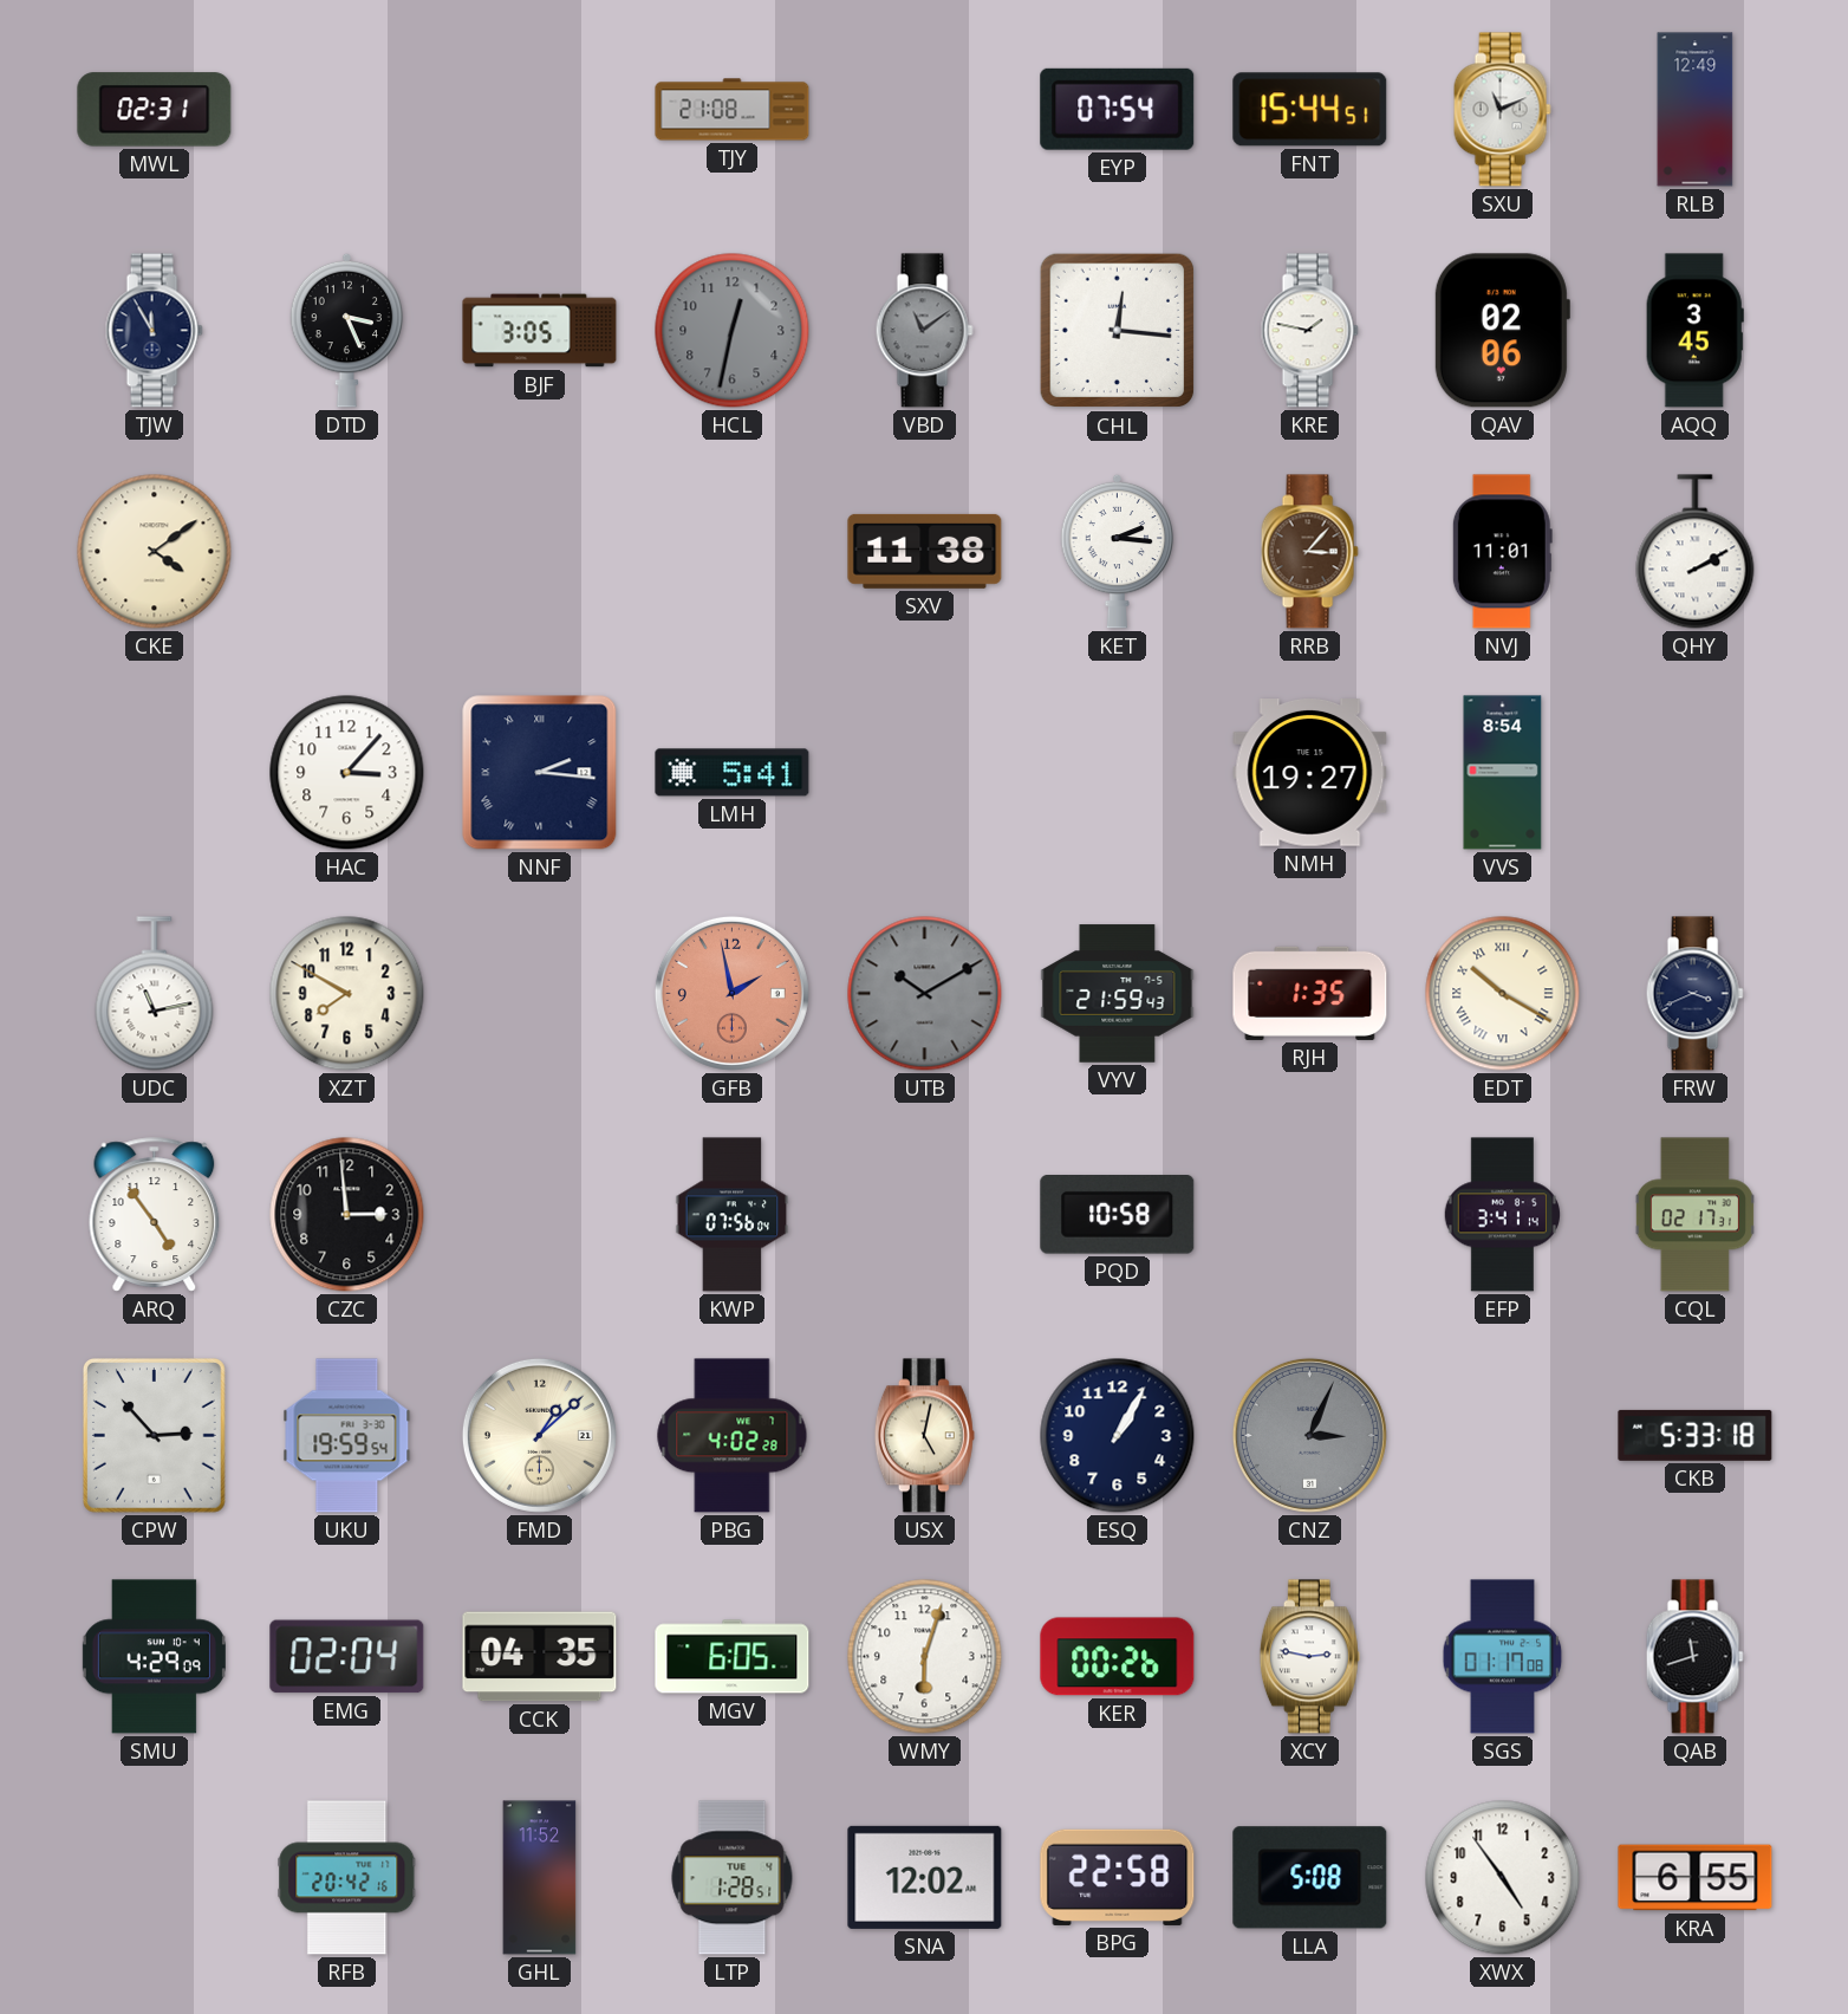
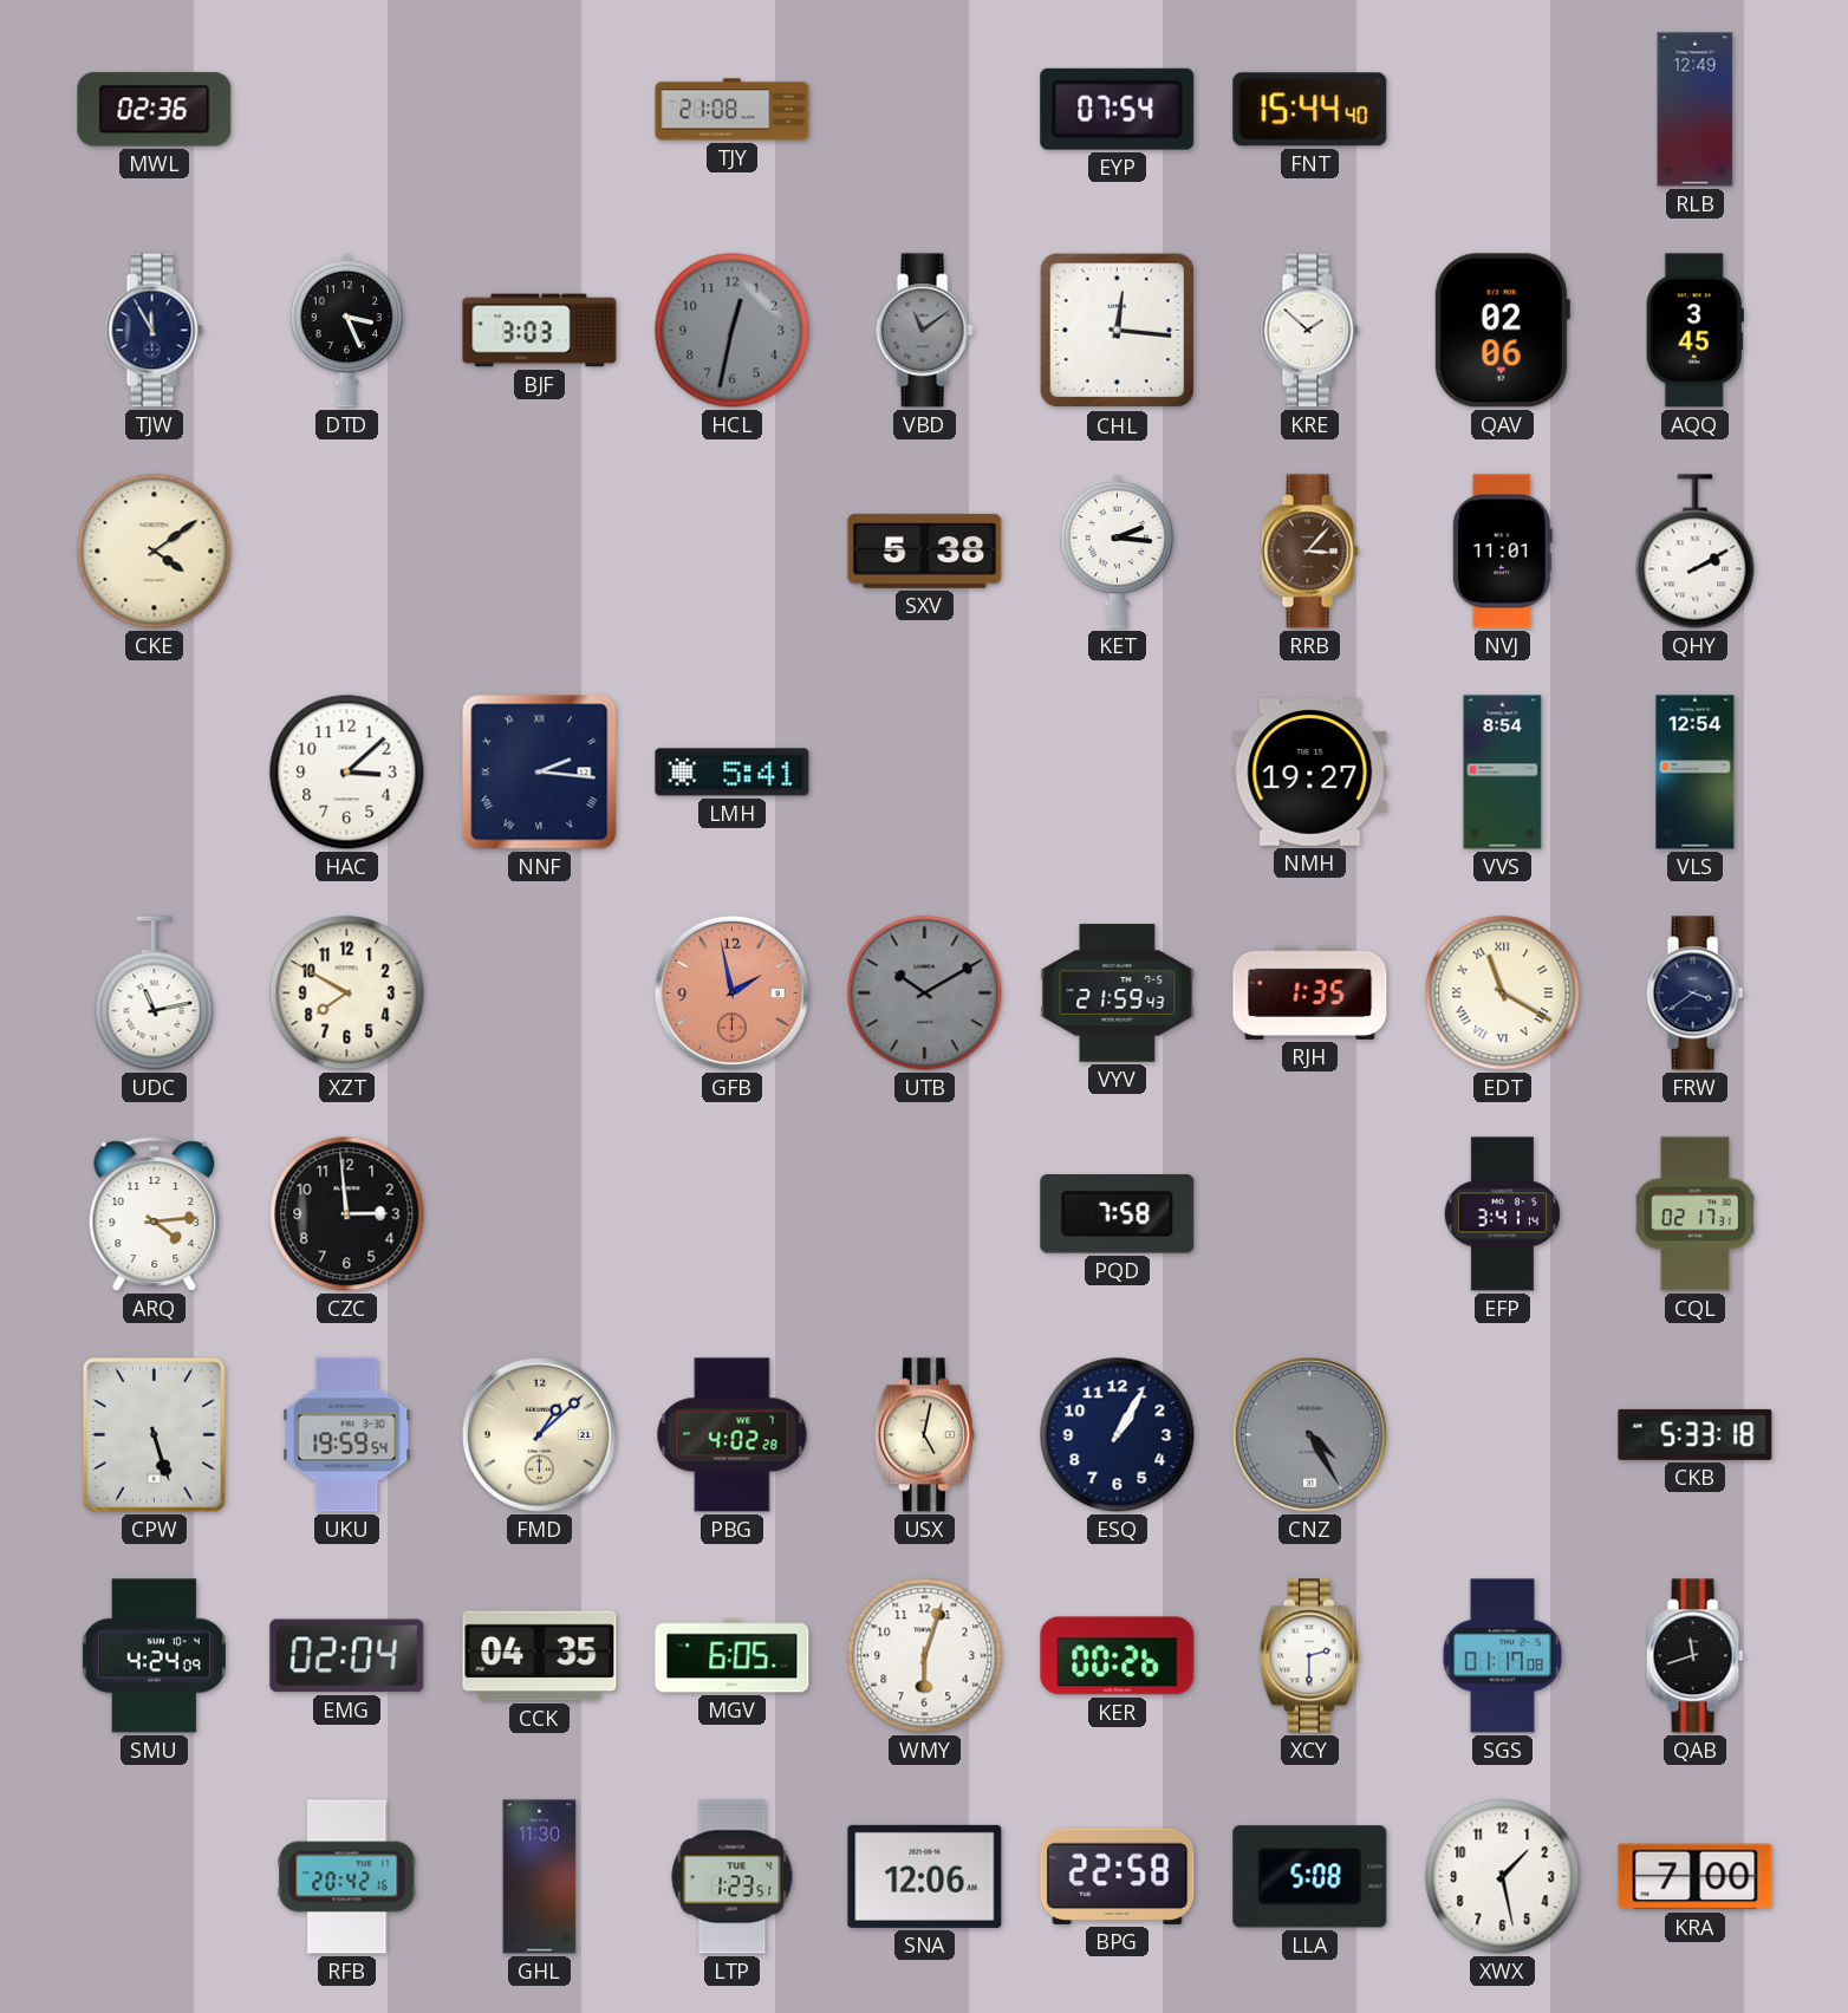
MWL: 02:31 -> 02:36
FNT: 15:44:51 -> 15:44:40
SXU: 11:11 -> none
BJF: 3:05 -> 3:03
KRE: 1:47 -> 1:52
SXV: 11:38 -> 5:38
HAC: 3:07 -> 3:08
VLS: none -> 12:54
EDT: 10:20 -> 11:20
FRW: 3:41 -> 3:39
ARQ: 4:54 -> 4:14
KWP: 07:56 -> none
PQD: 10:58 -> 7:58
CPW: 2:53 -> 5:27
CNZ: 3:04 -> 4:25
SMU: 4:29 -> 4:24
XCY: 2:47 -> 2:30
GHL: 11:52 -> 11:30
LTP: 1:28 -> 1:23
SNA: 12:02 -> 12:06
XWX: 4:54 -> 1:28
KRA: 6:55 -> 7:00
